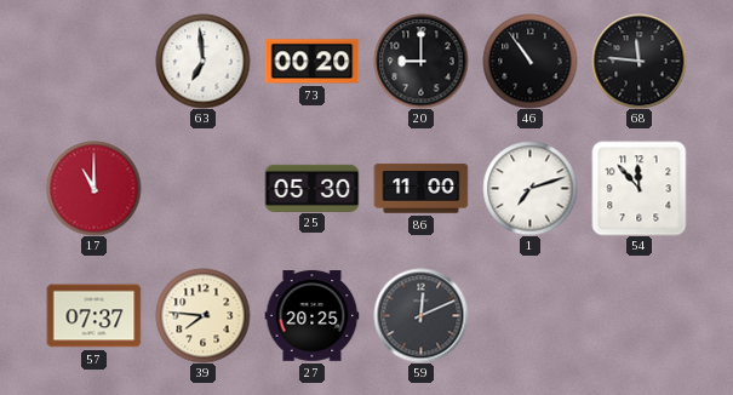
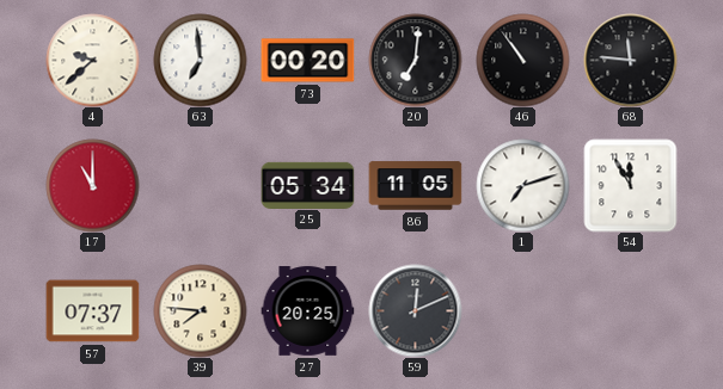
4: none -> 9:38
20: 9:00 -> 7:01
25: 05:30 -> 05:34
86: 11:00 -> 11:05
54: 11:53 -> 11:55
